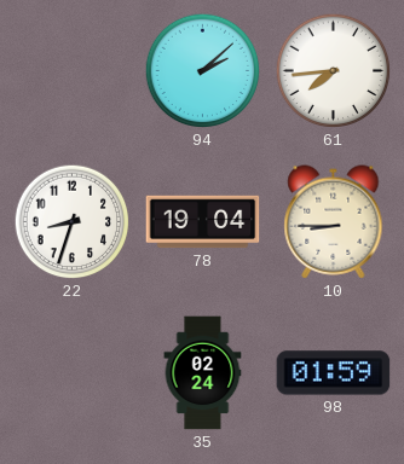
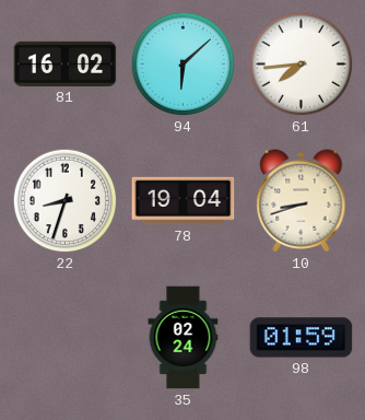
81: none -> 16:02
94: 2:08 -> 6:08
10: 8:45 -> 8:42
